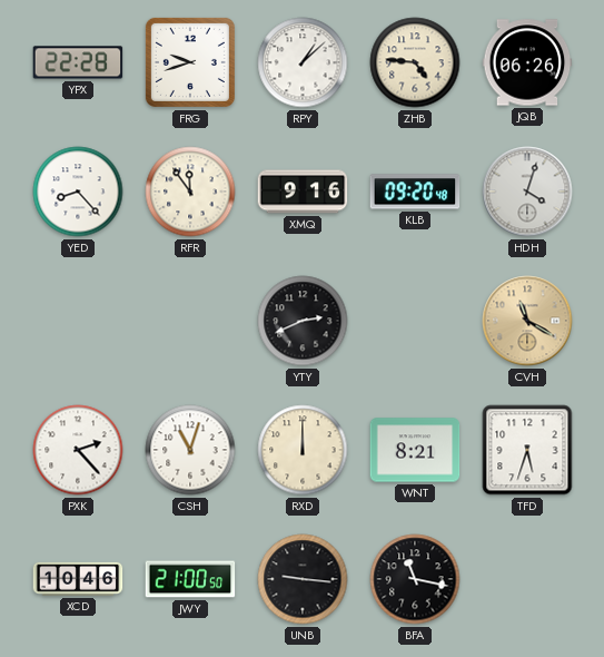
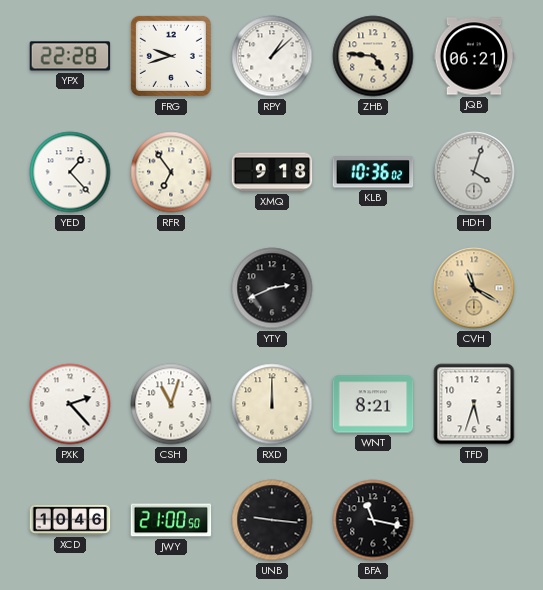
JQB: 06:26 -> 06:21
YED: 8:23 -> 1:23
RFR: 11:54 -> 6:54
XMQ: 9:16 -> 9:18
KLB: 09:20 -> 10:36
